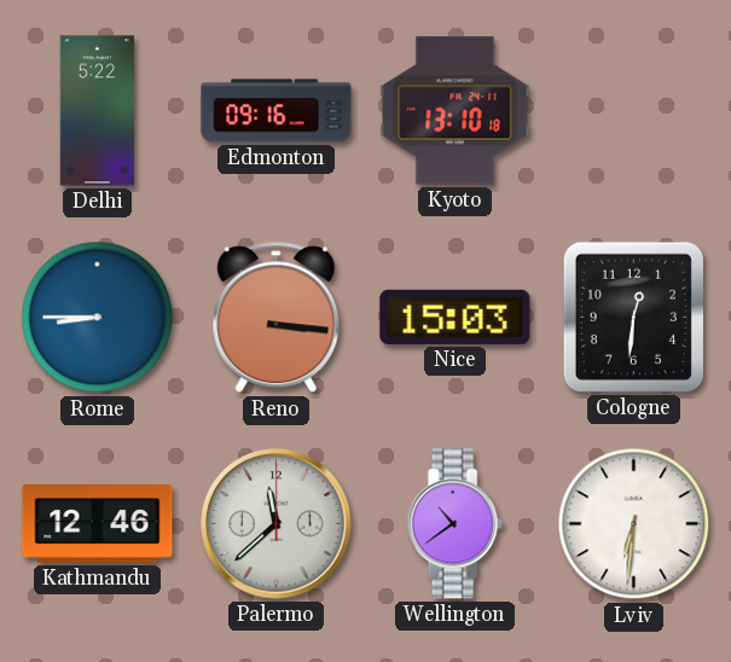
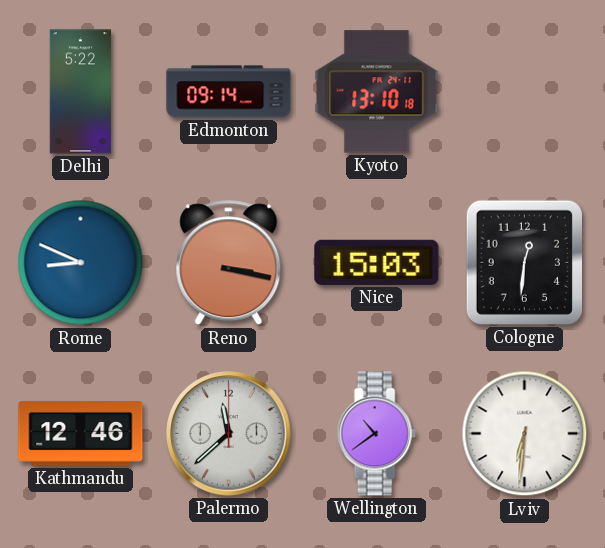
Edmonton: 09:16 -> 09:14
Rome: 8:45 -> 8:49
Reno: 3:16 -> 3:17
